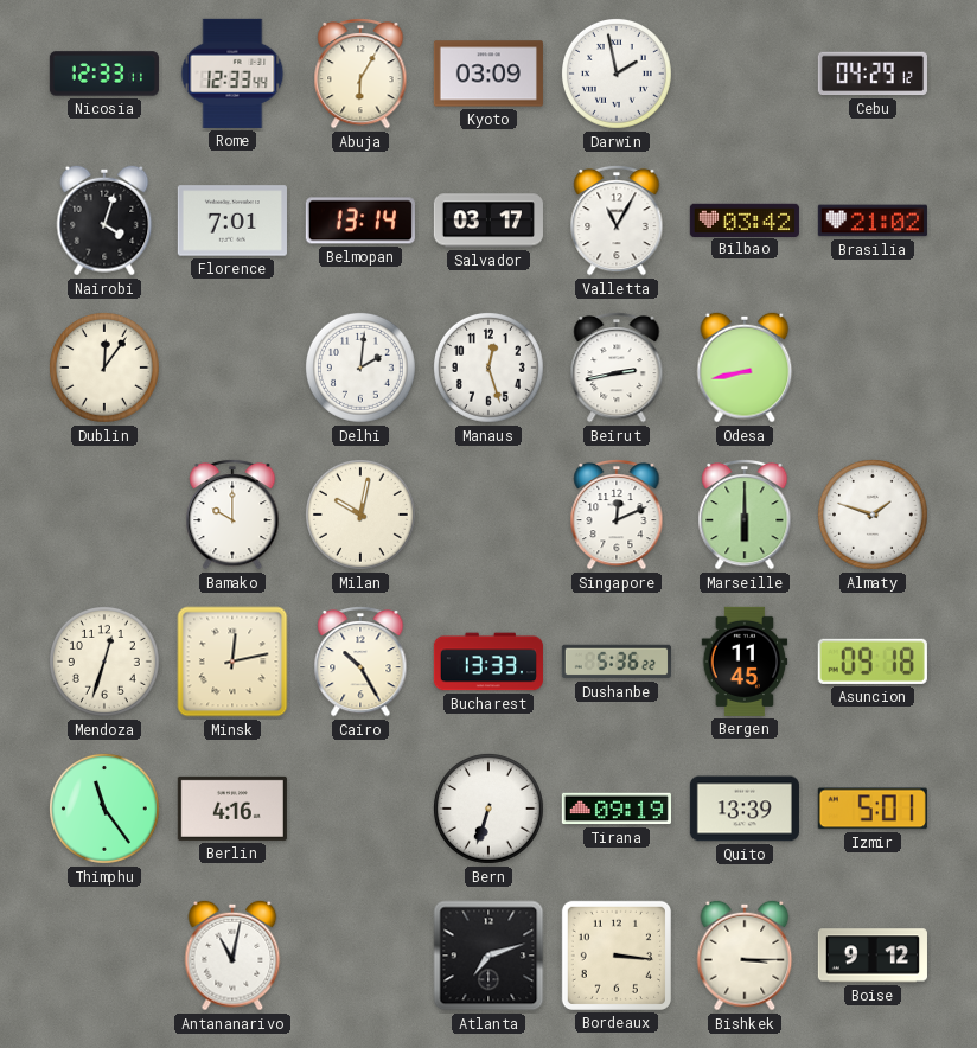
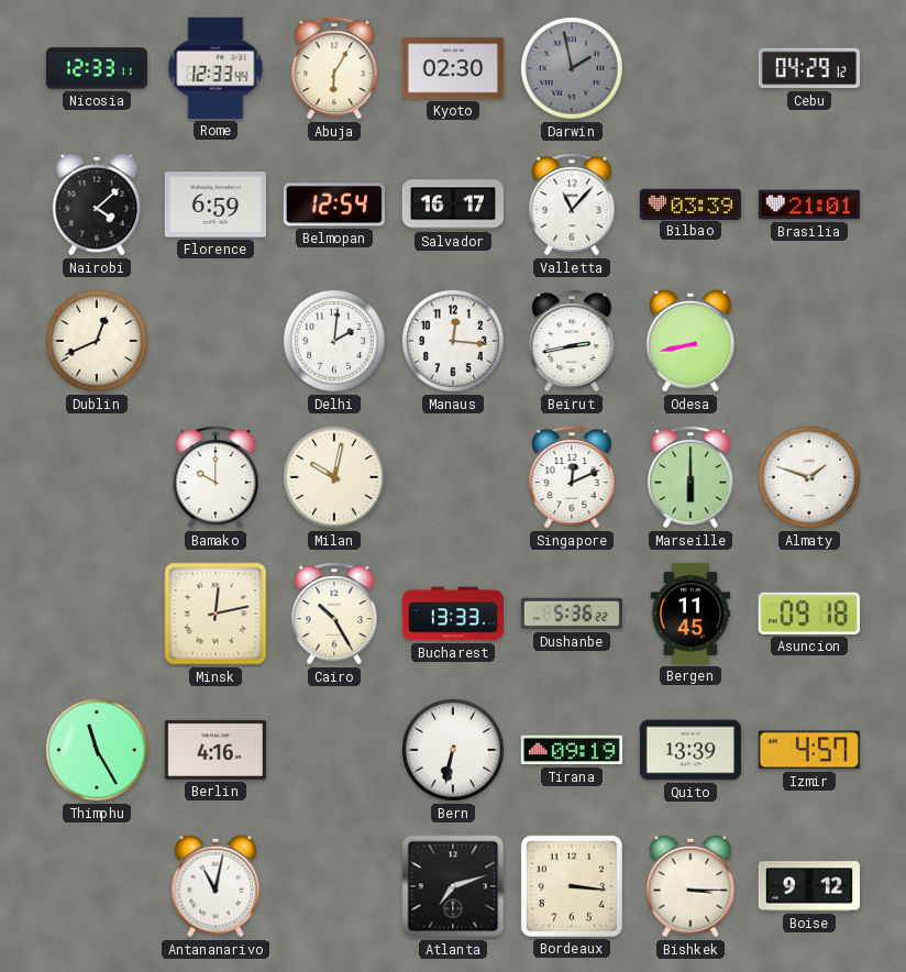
Kyoto: 03:09 -> 02:30
Darwin dial: white -> grey
Nairobi: 4:03 -> 4:08
Florence: 7:01 -> 6:59
Belmopan: 13:14 -> 12:54
Salvador: 03:17 -> 16:17
Valletta: 11:05 -> 11:07
Bilbao: 03:42 -> 03:39
Brasilia: 21:02 -> 21:01
Dublin: 12:06 -> 12:41
Manaus: 12:27 -> 12:16
Mendoza: 12:33 -> none
Thimphu: 11:24 -> 11:25
Bern: 6:33 -> 6:32
Izmir: 5:01 -> 4:57
